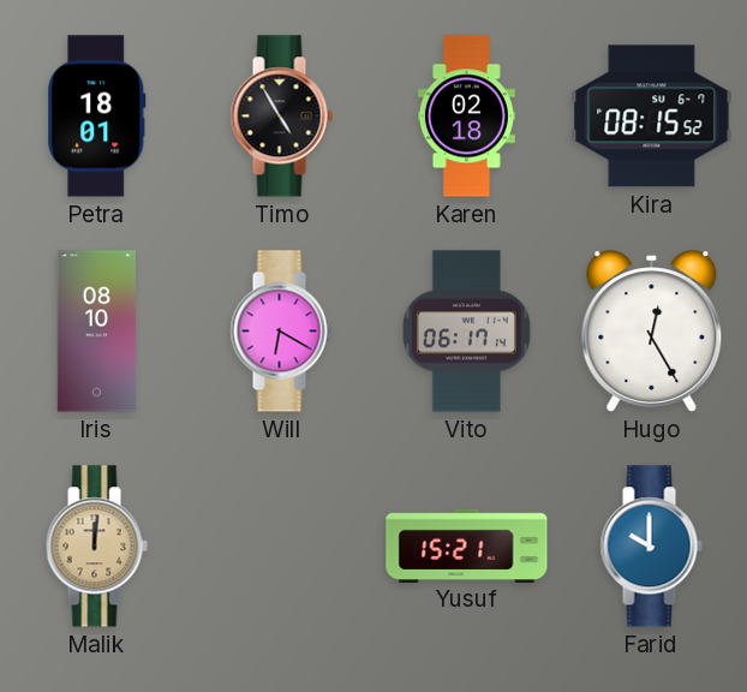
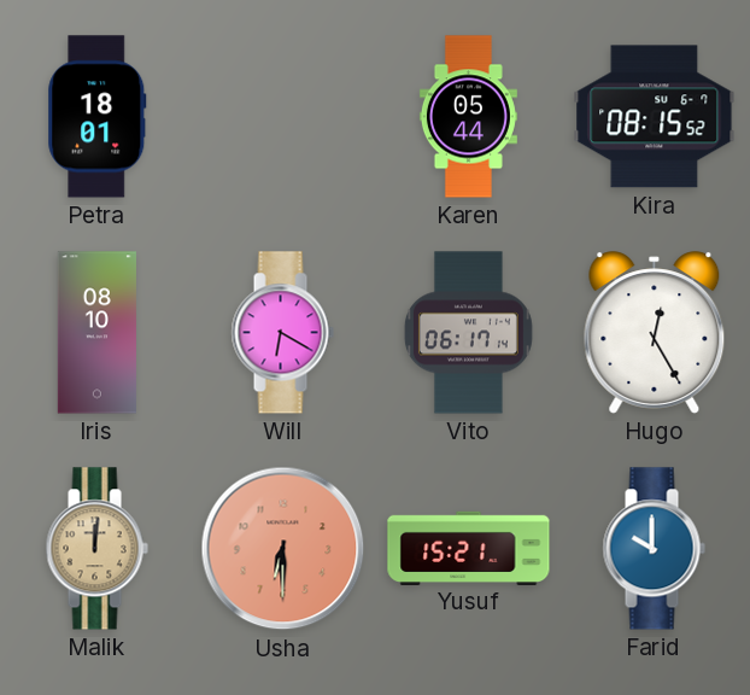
Timo: 4:55 -> none
Karen: 02:18 -> 05:44
Usha: none -> 6:30
